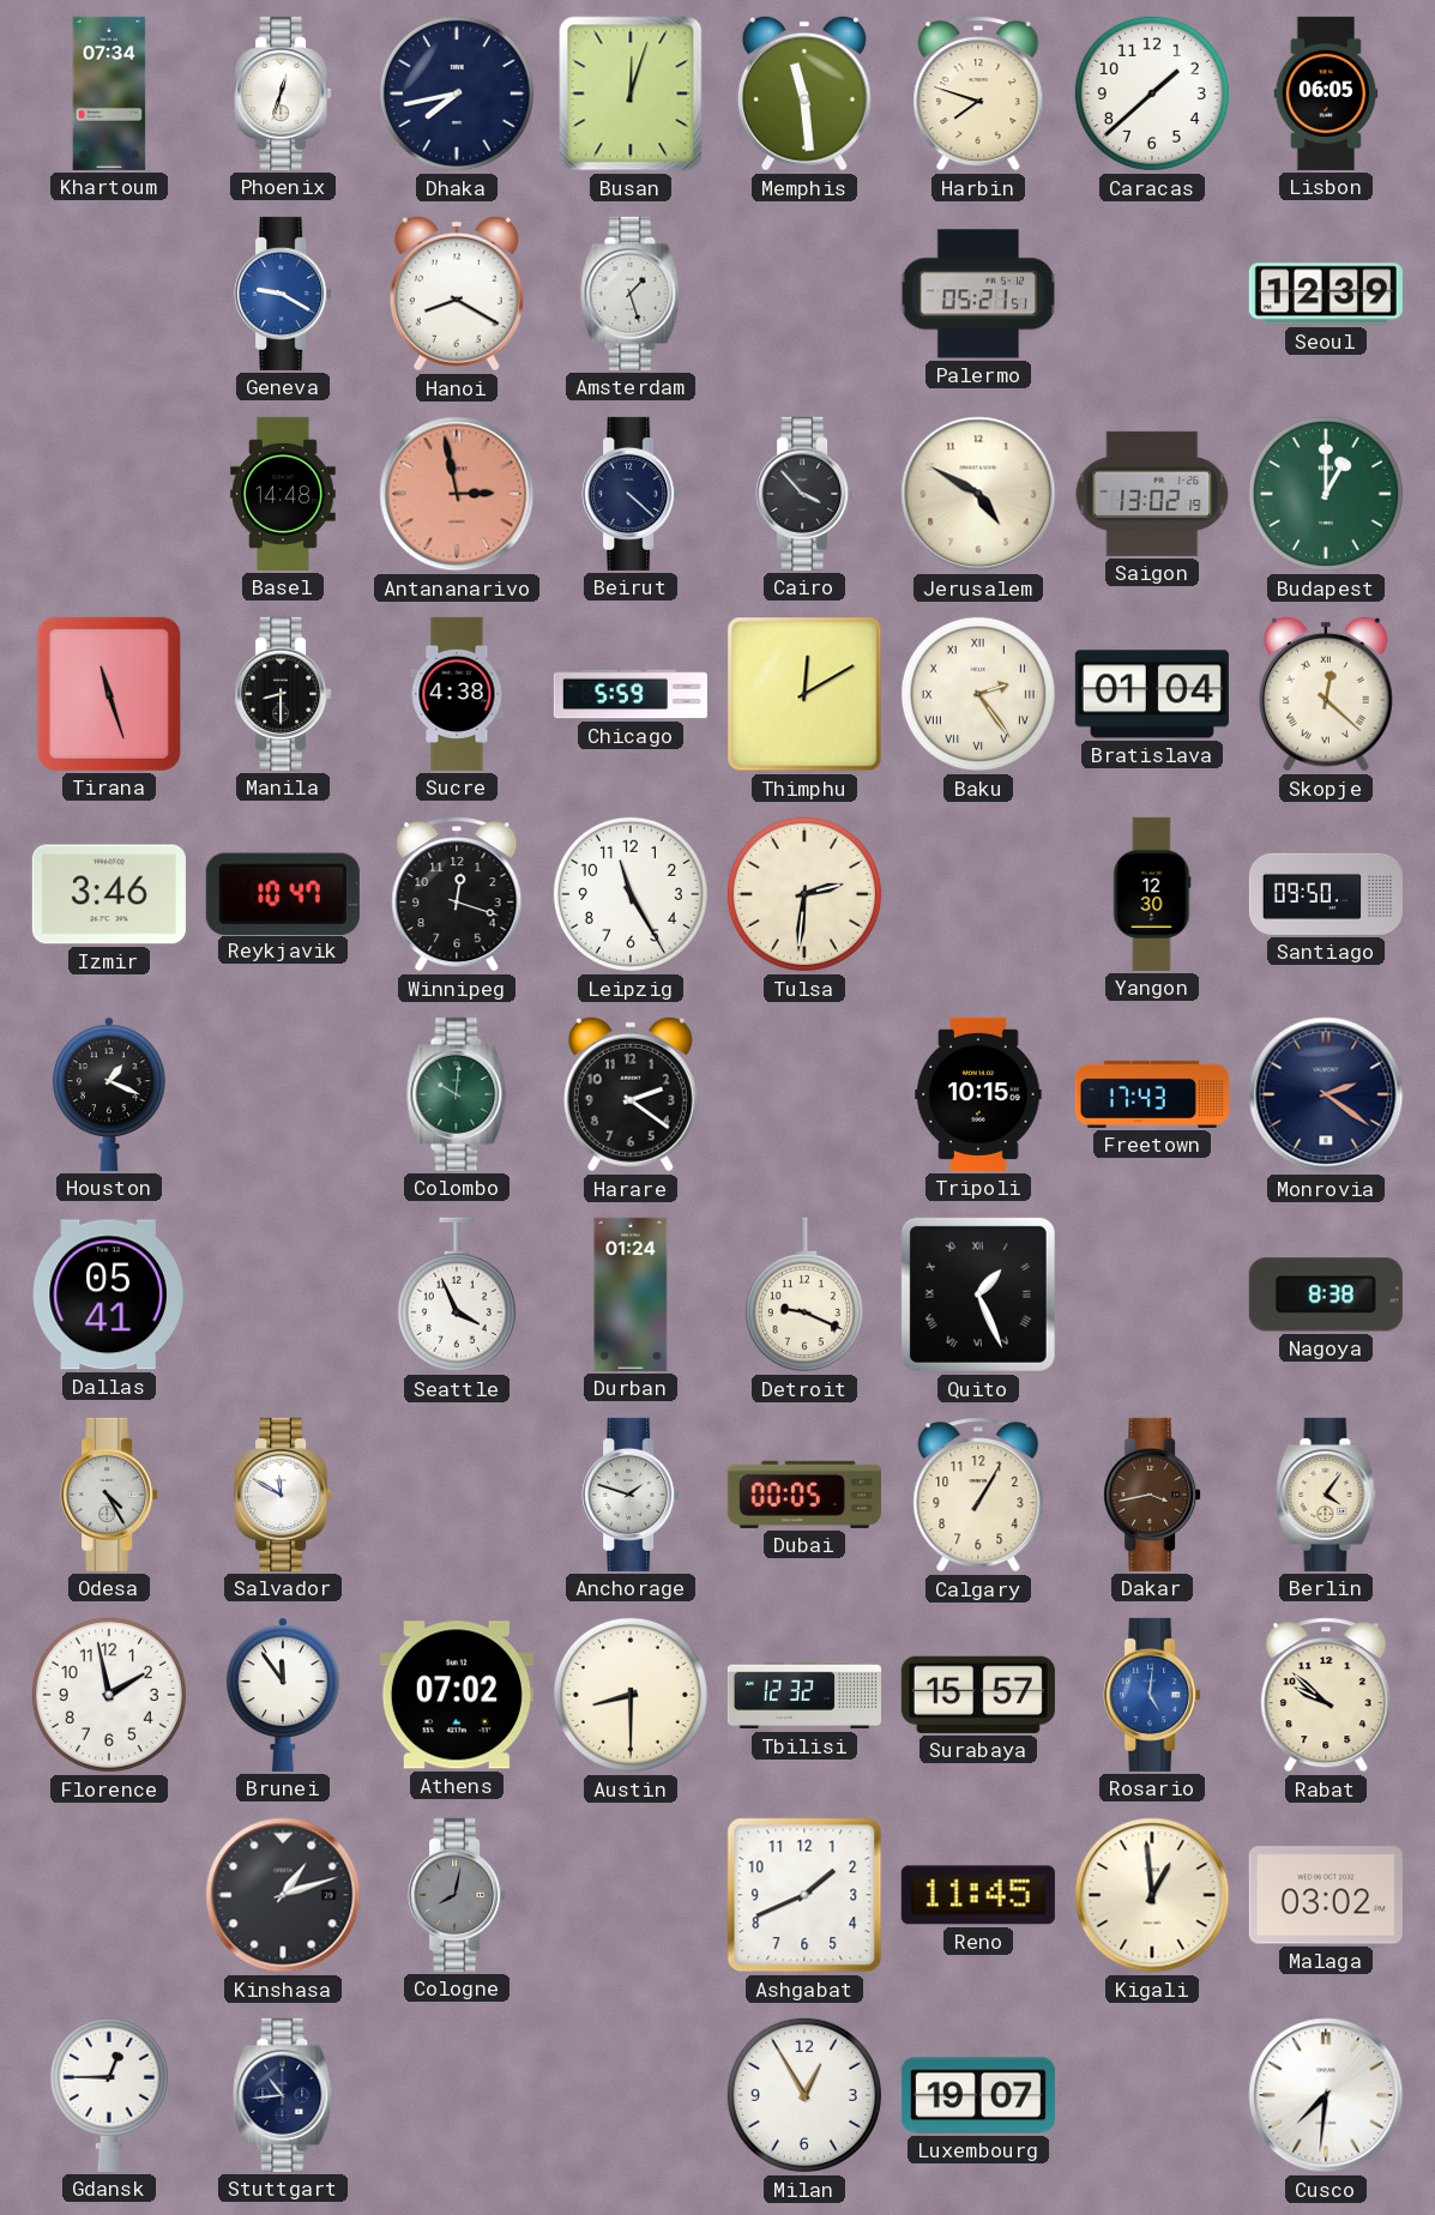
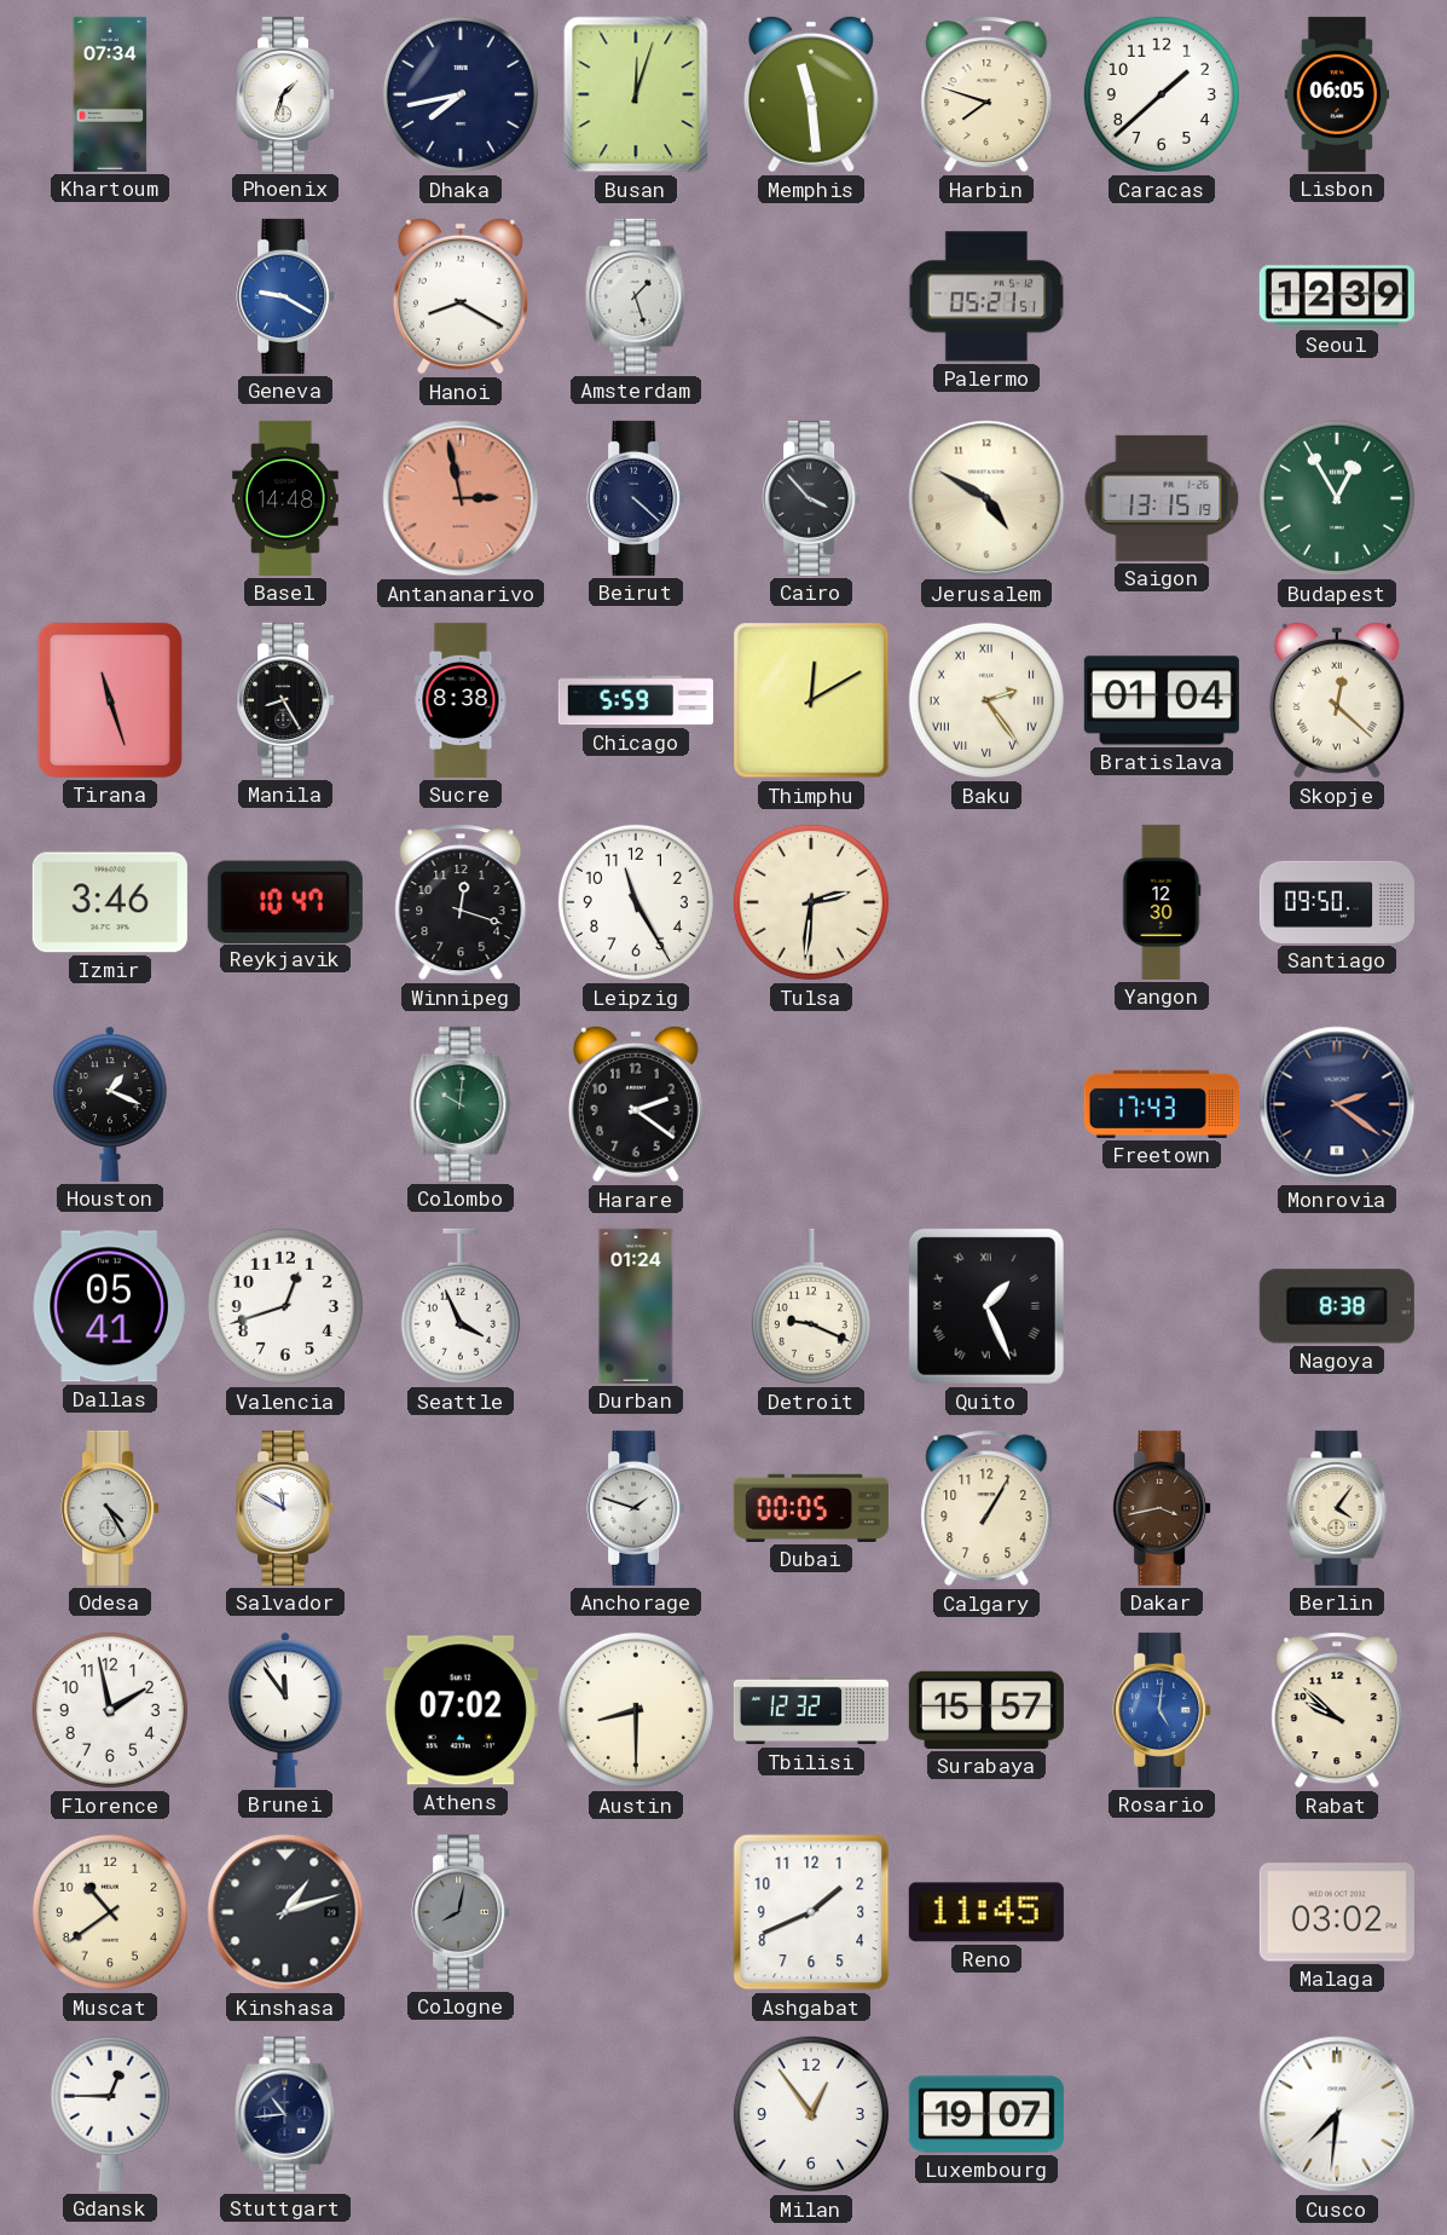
Phoenix: 12:33 -> 1:33
Saigon: 13:02 -> 13:15
Budapest: 1:00 -> 12:55
Manila: 8:30 -> 8:25
Sucre: 4:38 -> 8:38
Tripoli: 10:15 -> none
Valencia: none -> 12:42
Muscat: none -> 10:39
Kigali: 12:59 -> none
Milan: 12:55 -> 12:54
